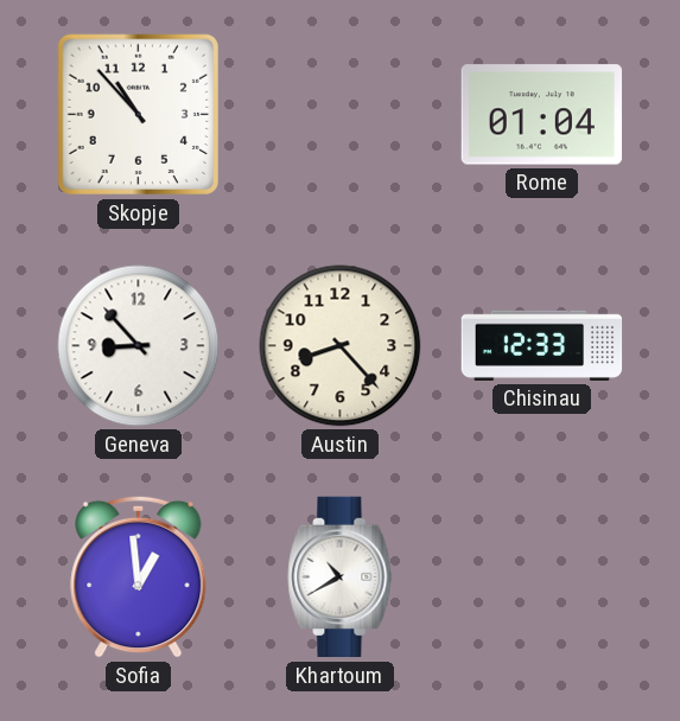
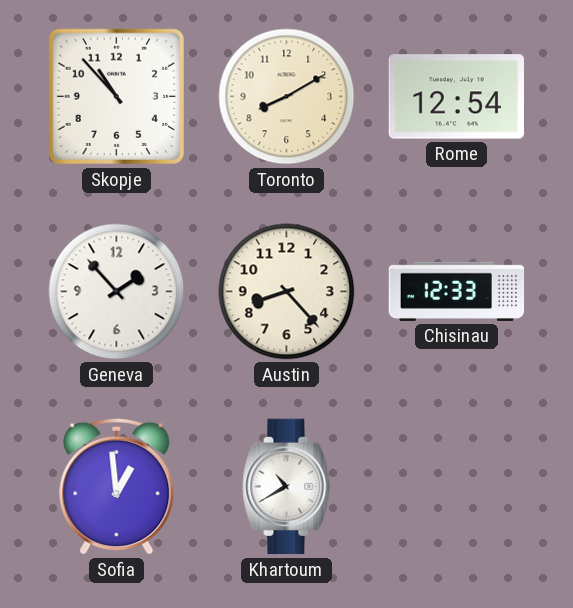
Toronto: none -> 8:10
Rome: 01:04 -> 12:54
Geneva: 8:53 -> 1:53
